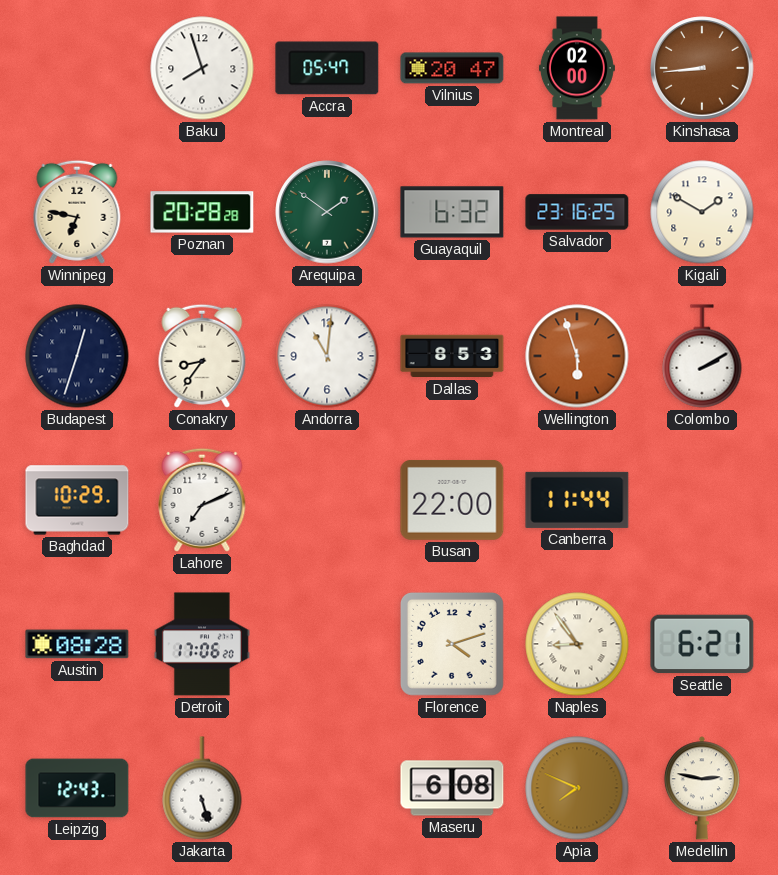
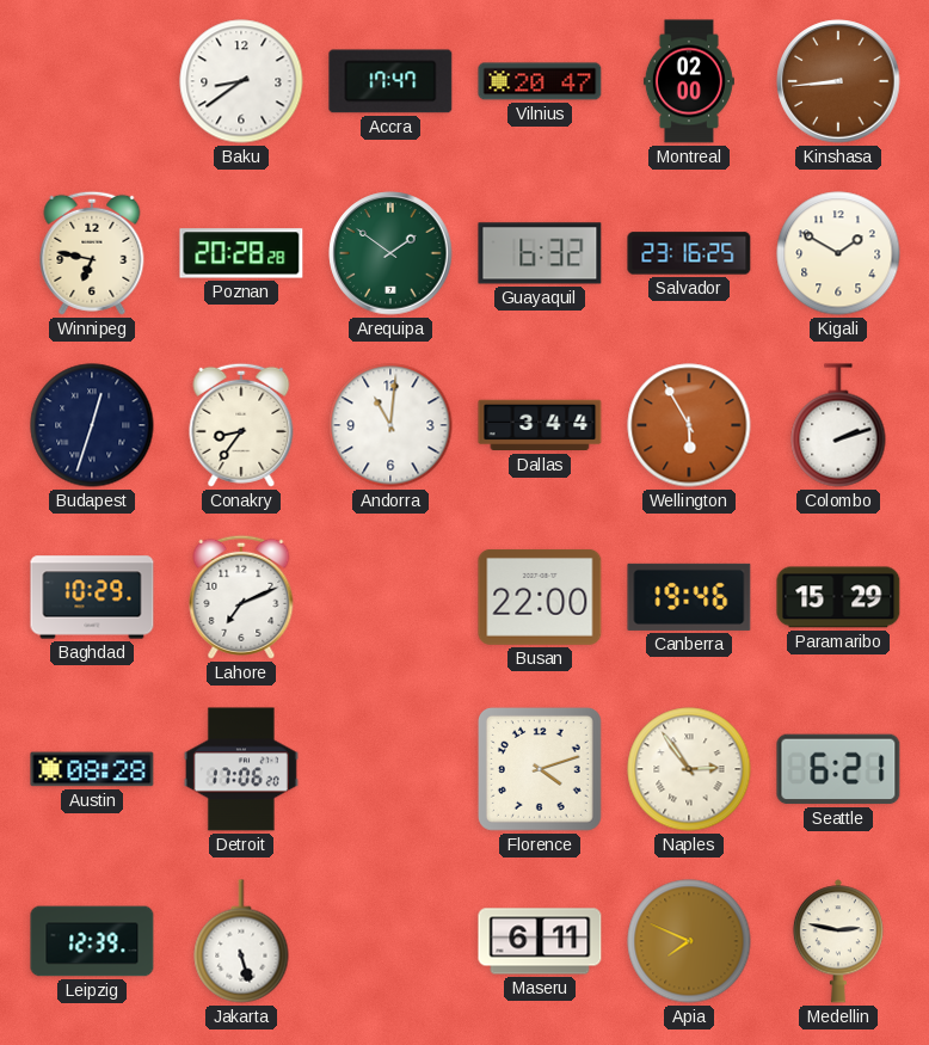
Baku: 7:57 -> 8:39
Accra: 05:47 -> 17:47
Dallas: 8:53 -> 3:44
Wellington: 5:57 -> 5:55
Colombo: 2:10 -> 2:12
Canberra: 11:44 -> 19:46
Paramaribo: none -> 15:29
Naples: 8:54 -> 2:54
Leipzig: 12:43 -> 12:39
Maseru: 6:08 -> 6:11
